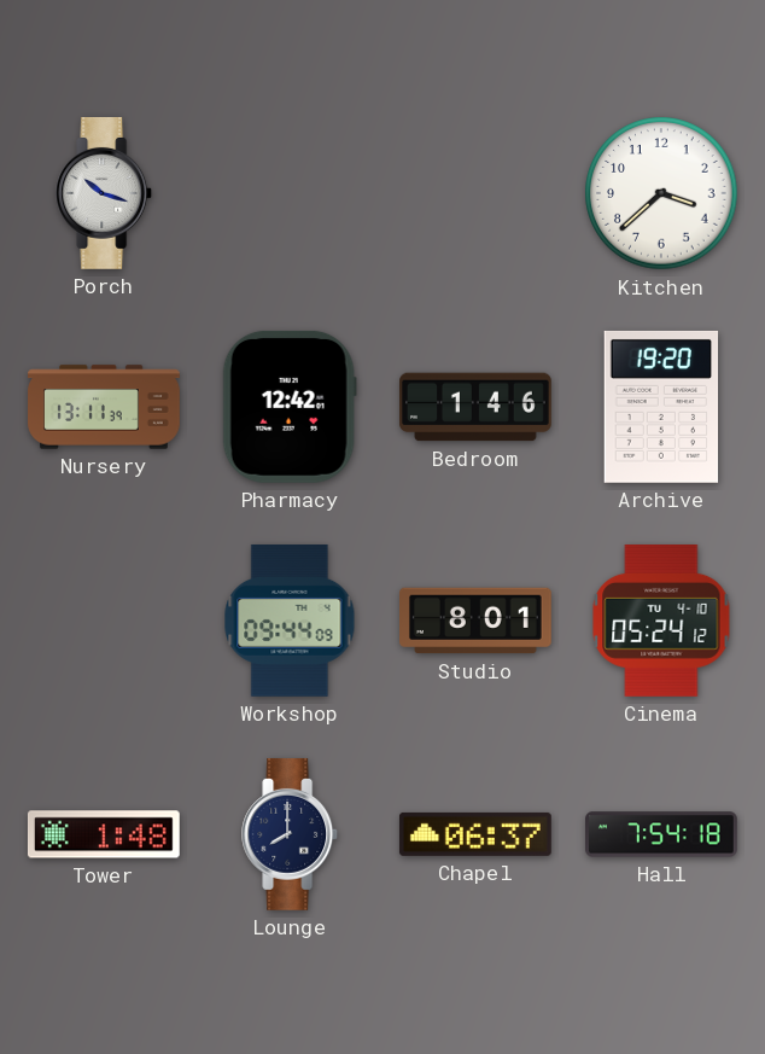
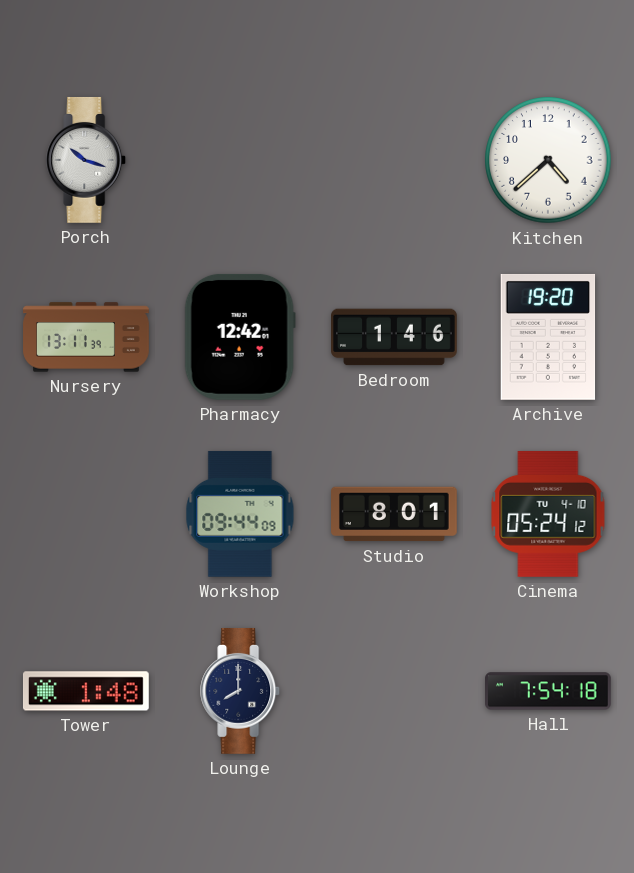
Kitchen: 3:38 -> 4:38
Chapel: 06:37 -> none
